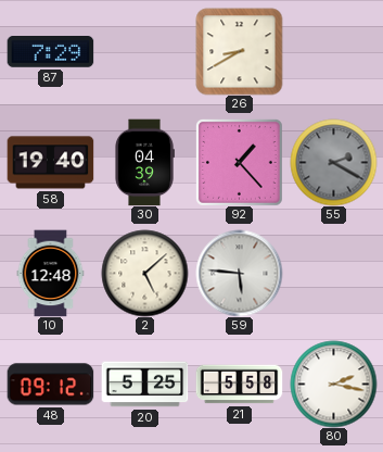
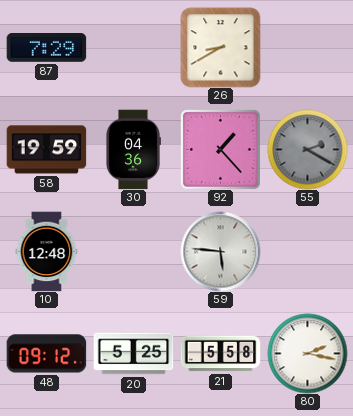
58: 19:40 -> 19:59
30: 04:39 -> 04:36
2: 5:08 -> none
